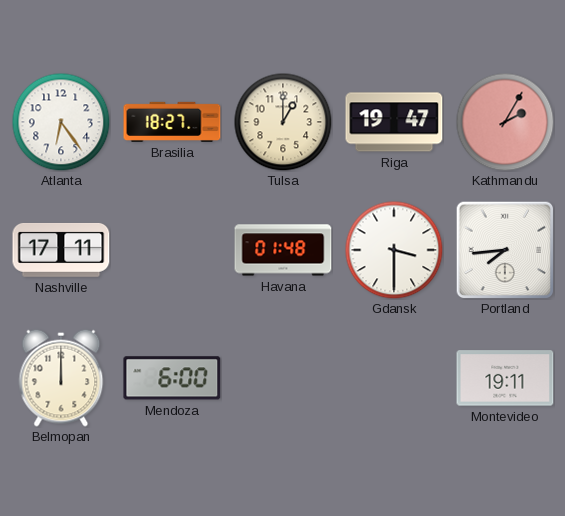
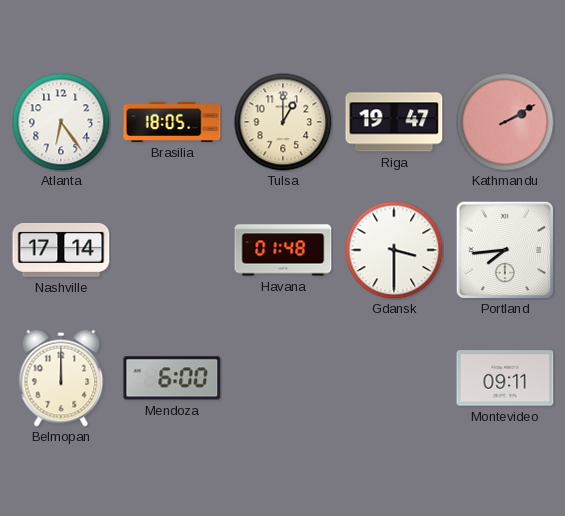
Brasilia: 18:27 -> 18:05
Kathmandu: 2:05 -> 2:10
Nashville: 17:11 -> 17:14
Montevideo: 19:11 -> 09:11
